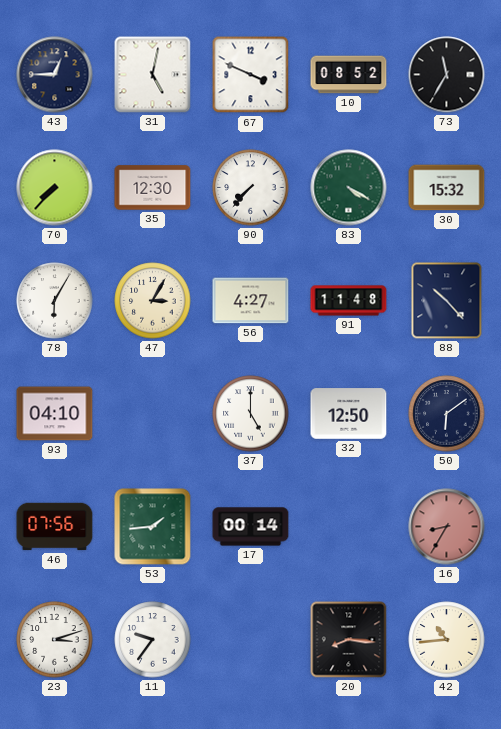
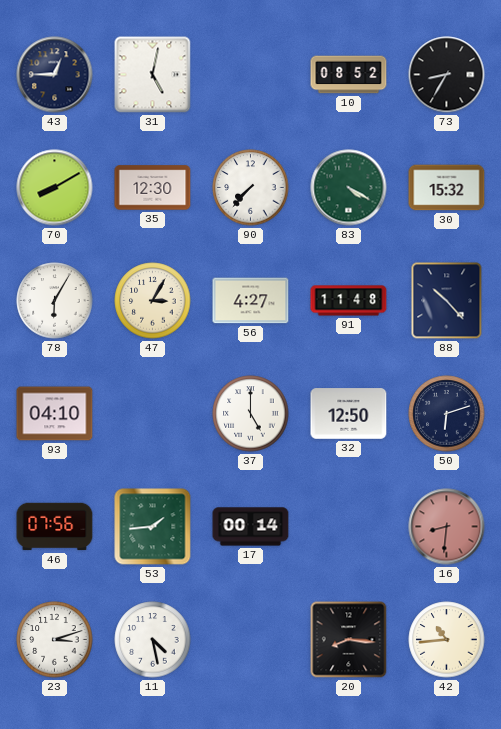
67: 3:49 -> none
73: 11:35 -> 8:35
70: 7:37 -> 8:10
50: 6:09 -> 6:12
16: 8:35 -> 8:31
11: 9:36 -> 4:28
